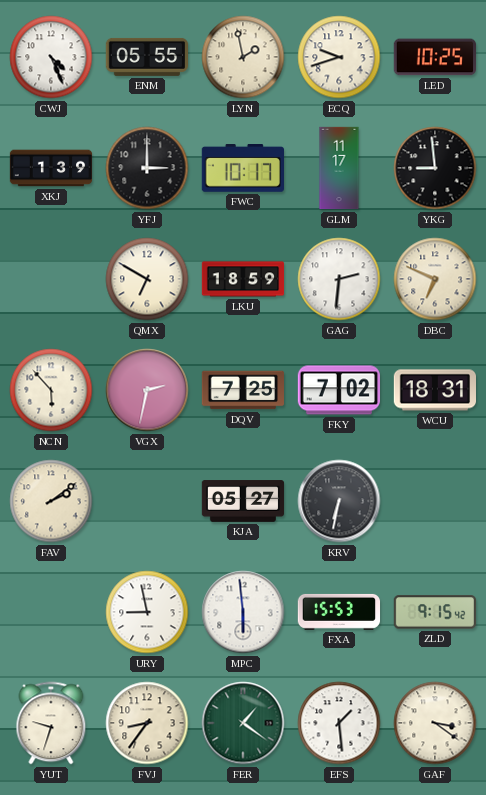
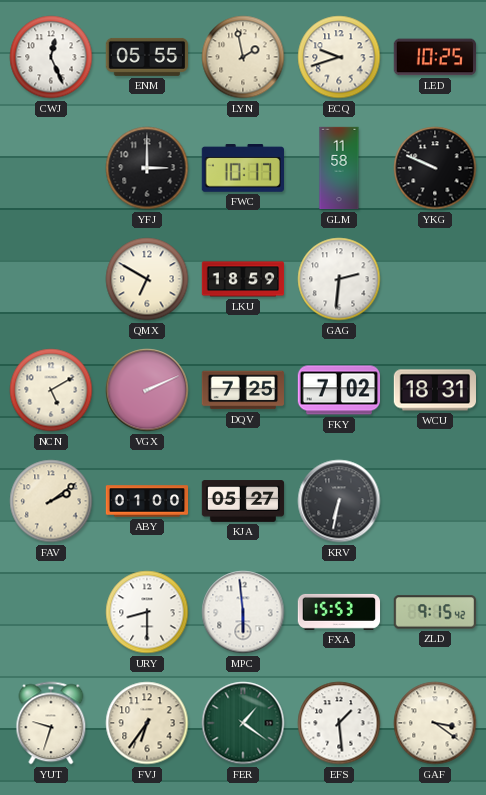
CWJ: 4:26 -> 12:26
XKJ: 1:39 -> none
GLM: 11:17 -> 11:58
YKG: 8:59 -> 9:49
DBC: 6:49 -> none
NCN: 5:53 -> 5:10
VGX: 2:32 -> 2:11
ABY: none -> 01:00
URY: 8:58 -> 8:30
FVJ: 8:36 -> 6:36
